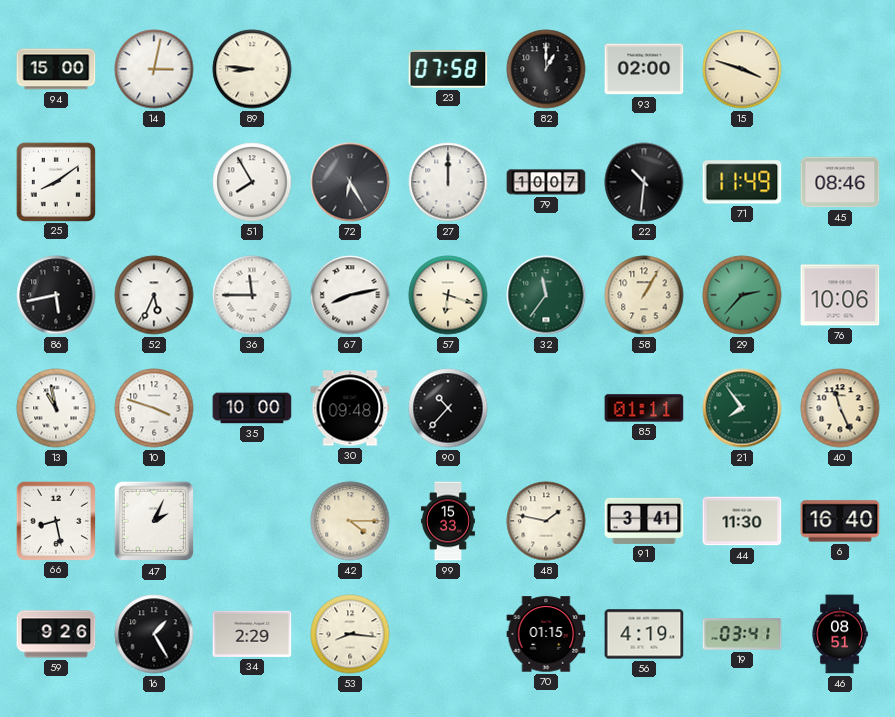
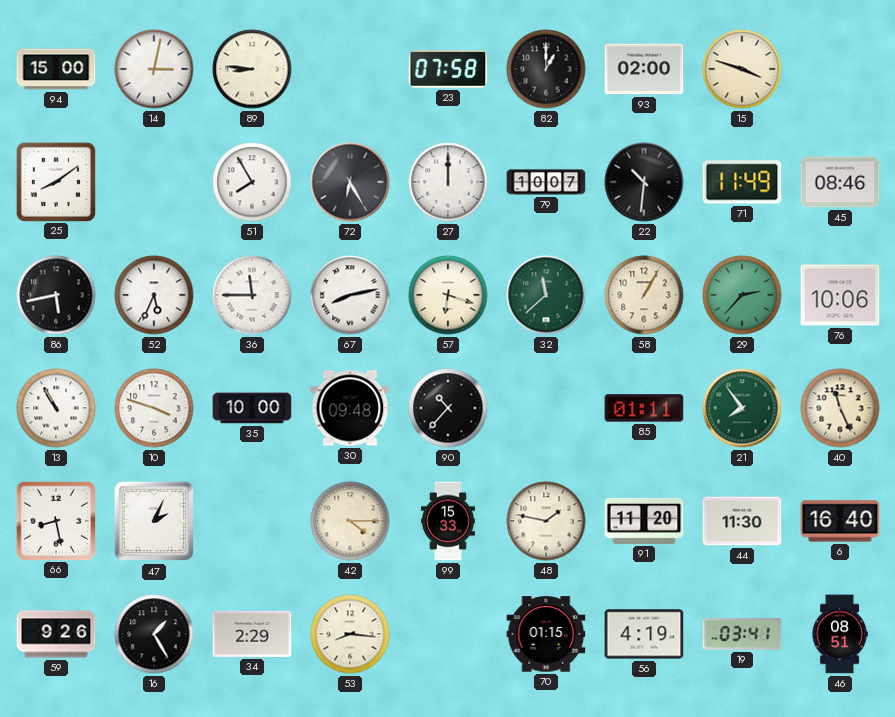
32: 11:36 -> 11:38
13: 10:58 -> 10:55
91: 3:41 -> 11:20
